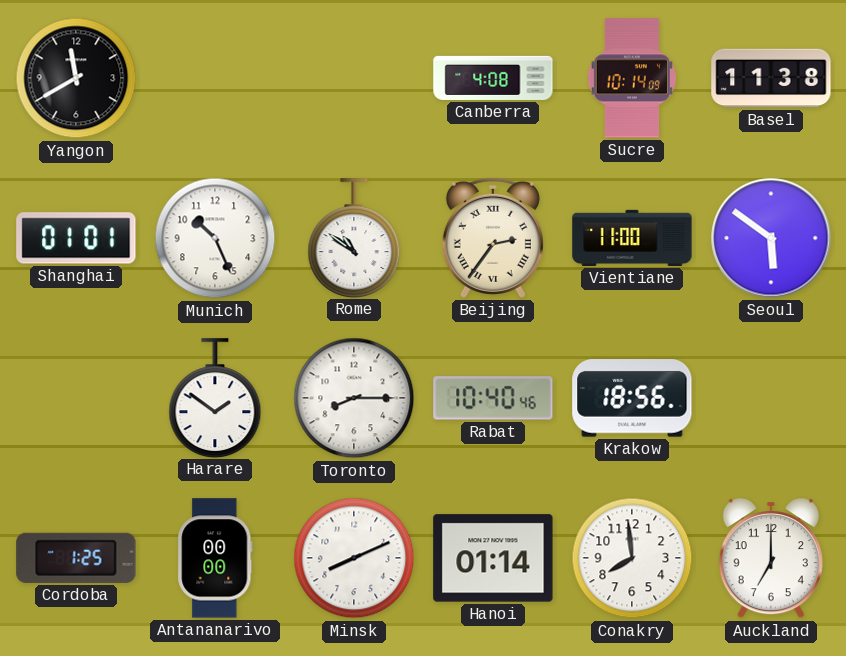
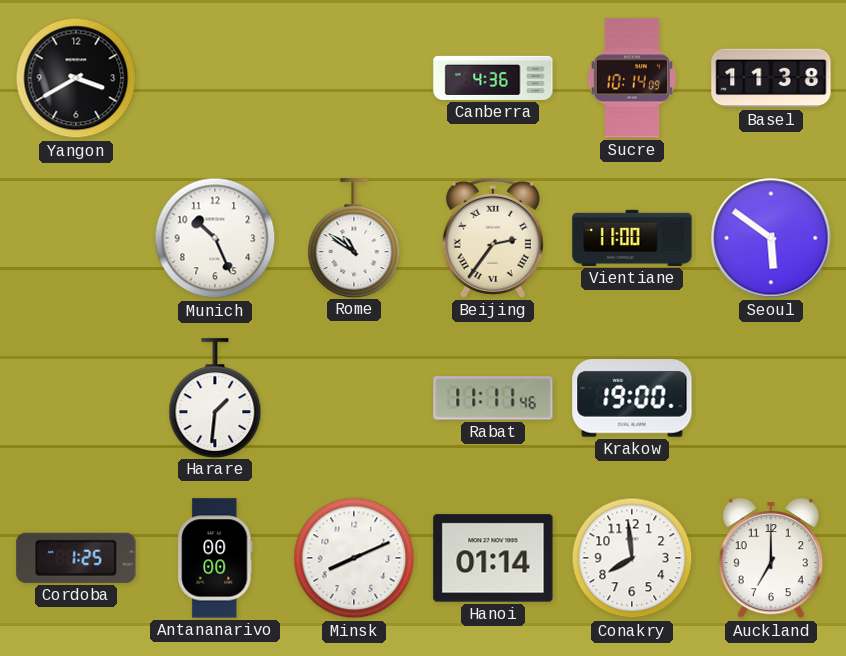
Yangon: 11:40 -> 3:40
Canberra: 4:08 -> 4:36
Shanghai: 01:01 -> none
Harare: 1:51 -> 1:31
Toronto: 8:15 -> none
Rabat: 10:40 -> 11:11
Krakow: 18:56 -> 19:00
